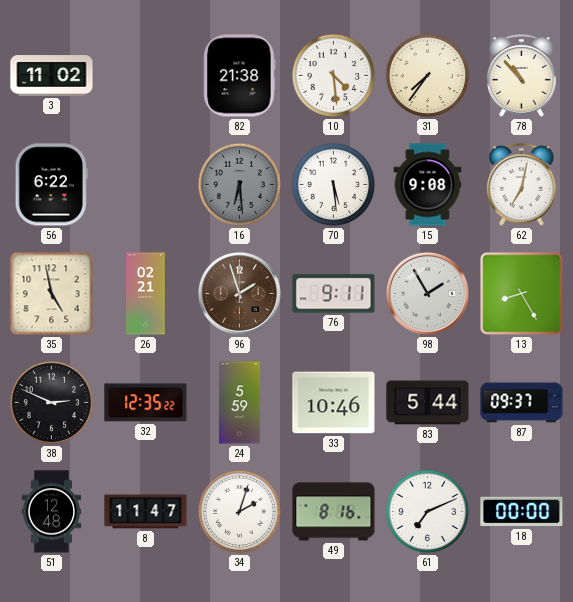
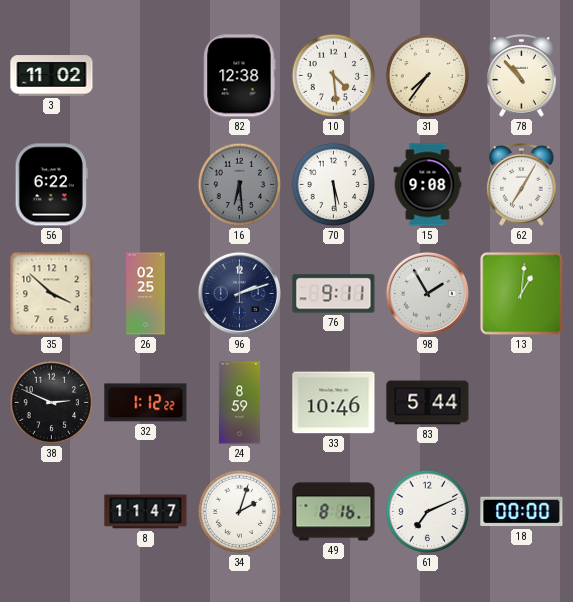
82: 21:38 -> 12:38
62: 7:02 -> 7:05
35: 4:58 -> 3:52
26: 02:21 -> 02:25
96: 1:57 -> 2:12
96 dial: brown -> navy
13: 8:25 -> 1:01
32: 12:35 -> 1:12
24: 5:59 -> 8:59
87: 09:37 -> none
51: 12:48 -> none
